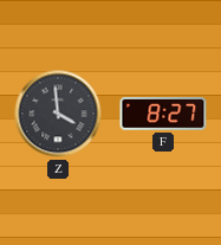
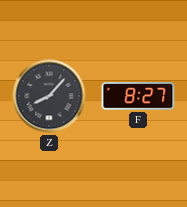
Z: 3:59 -> 8:07
